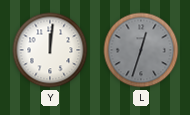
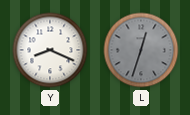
Y: 12:01 -> 8:19
